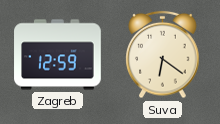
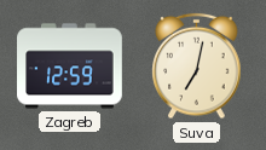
Suva: 6:21 -> 7:02
